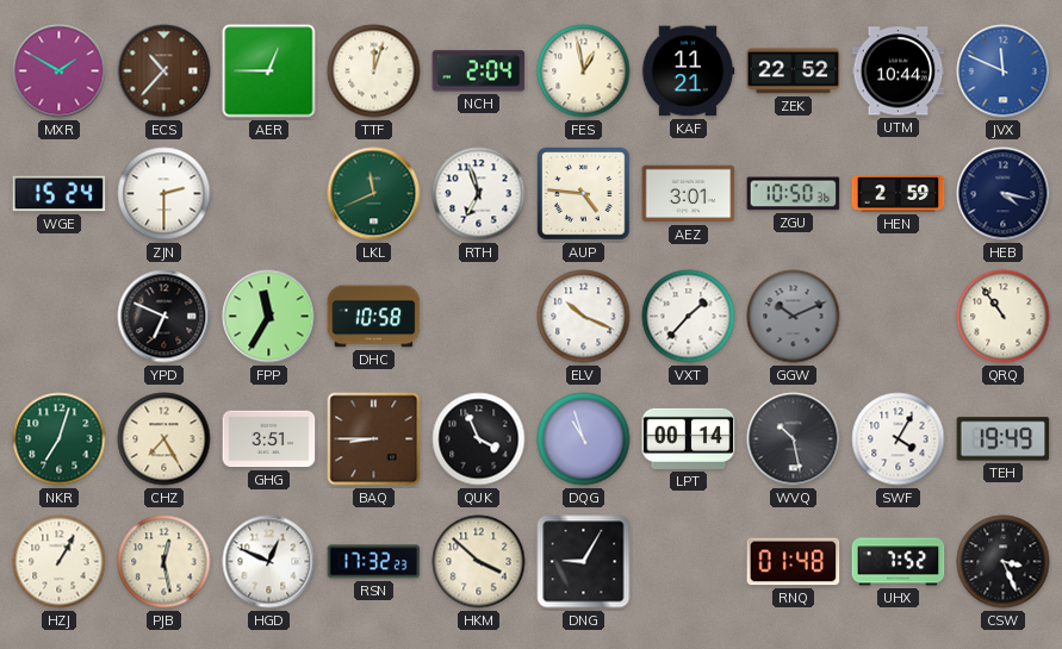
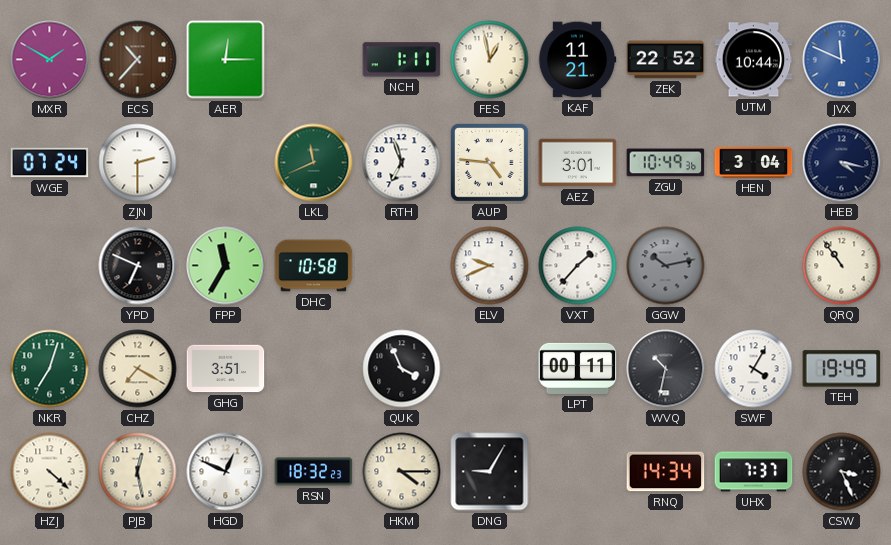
AER: 12:45 -> 12:15
TTF: 12:03 -> none
NCH: 2:04 -> 1:11
WGE: 15:24 -> 07:24
ZGU: 10:50 -> 10:49
HEN: 2:59 -> 3:04
ELV: 10:19 -> 9:41
GGW: 10:11 -> 10:13
CHZ: 7:25 -> 7:20
BAQ: 8:45 -> none
DQG: 10:57 -> none
LPT: 00:14 -> 00:11
WVQ: 10:28 -> 10:32
HZJ: 1:05 -> 4:22
RSN: 17:32 -> 18:32
HKM: 3:52 -> 4:15
RNQ: 01:48 -> 14:34
UHX: 7:52 -> 7:37
